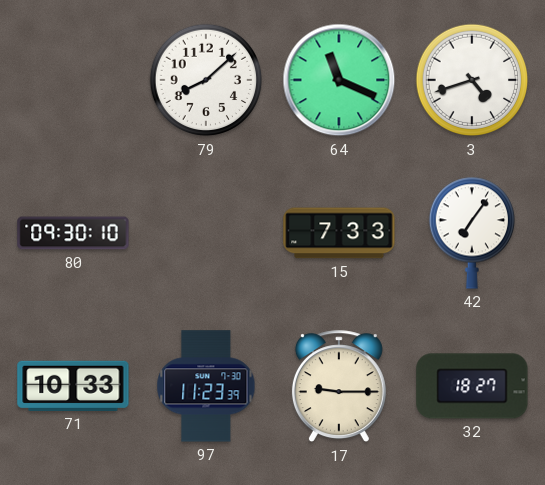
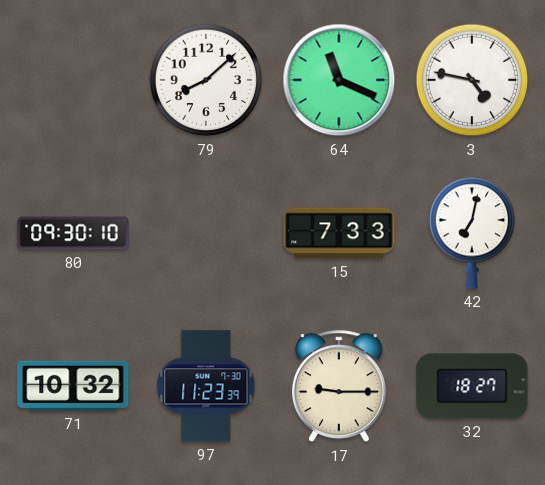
3: 4:42 -> 4:47
42: 7:06 -> 7:02
71: 10:33 -> 10:32
